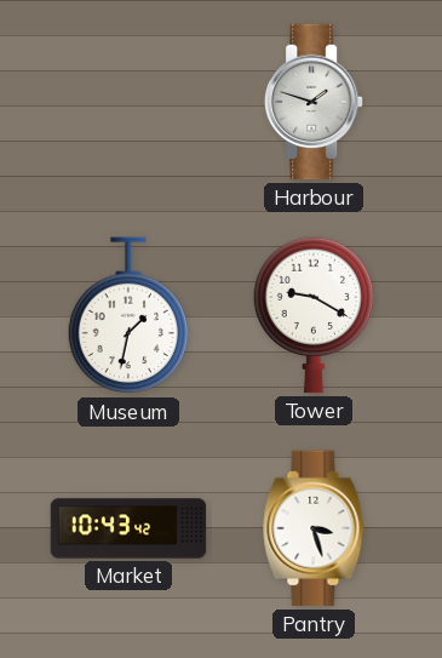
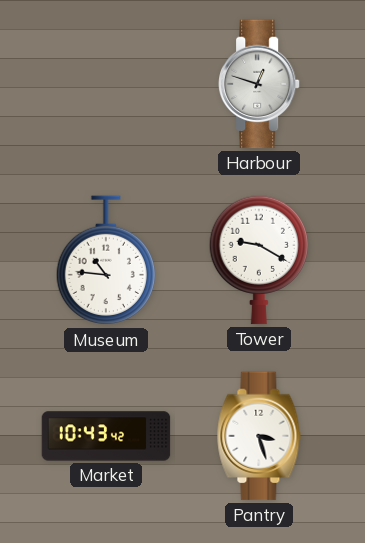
Harbour: 1:48 -> 12:48
Museum: 1:32 -> 10:46
